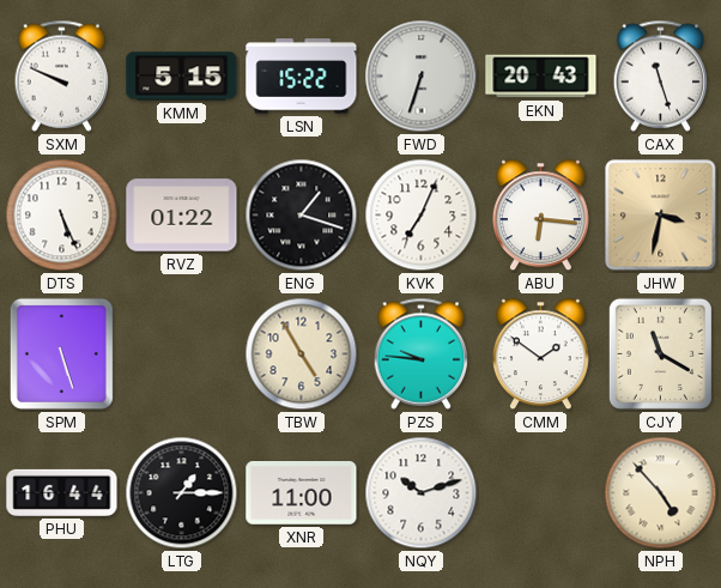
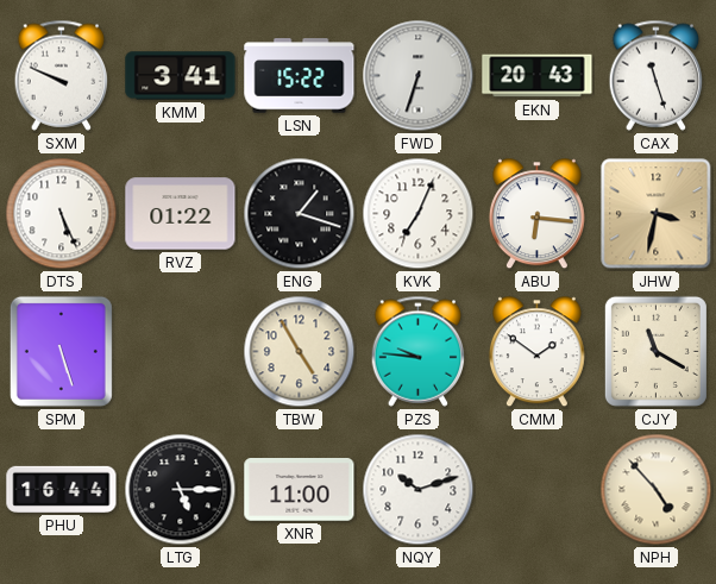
KMM: 5:15 -> 3:41
LTG: 1:15 -> 5:15
